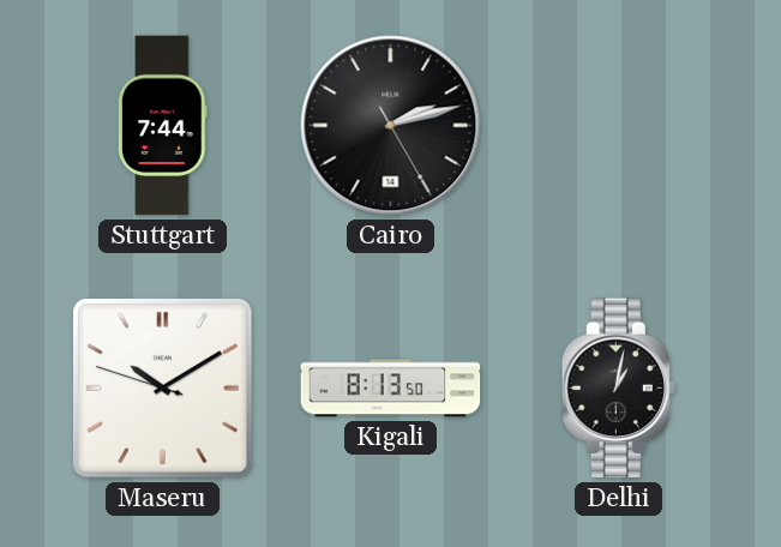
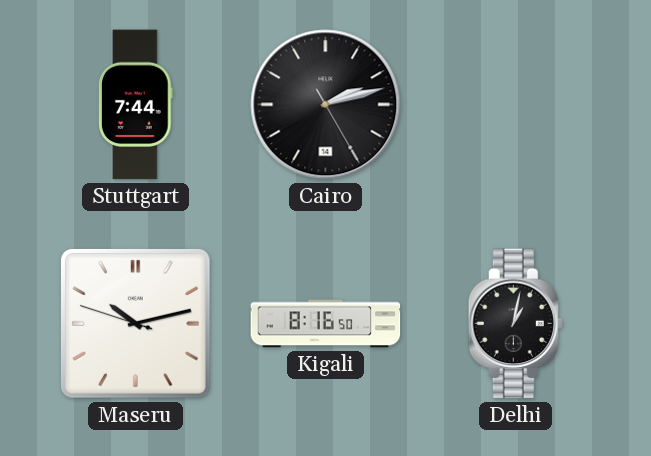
Maseru: 10:09 -> 10:12
Kigali: 8:13 -> 8:16
